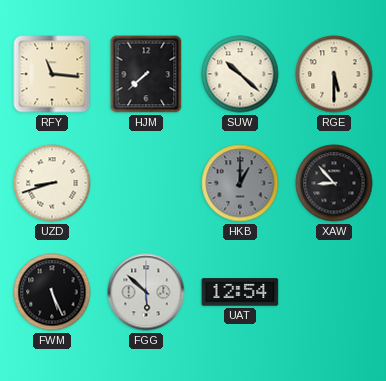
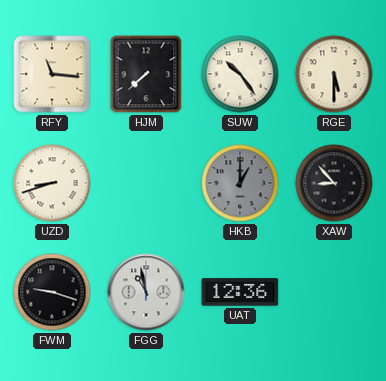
SUW: 10:22 -> 10:24
FWM: 5:26 -> 9:18
FGG: 5:52 -> 10:58
UAT: 12:54 -> 12:36
